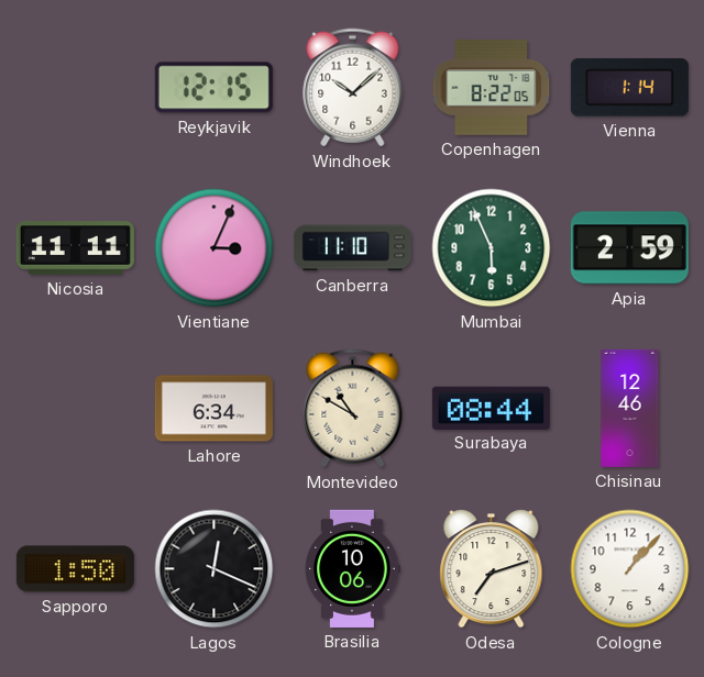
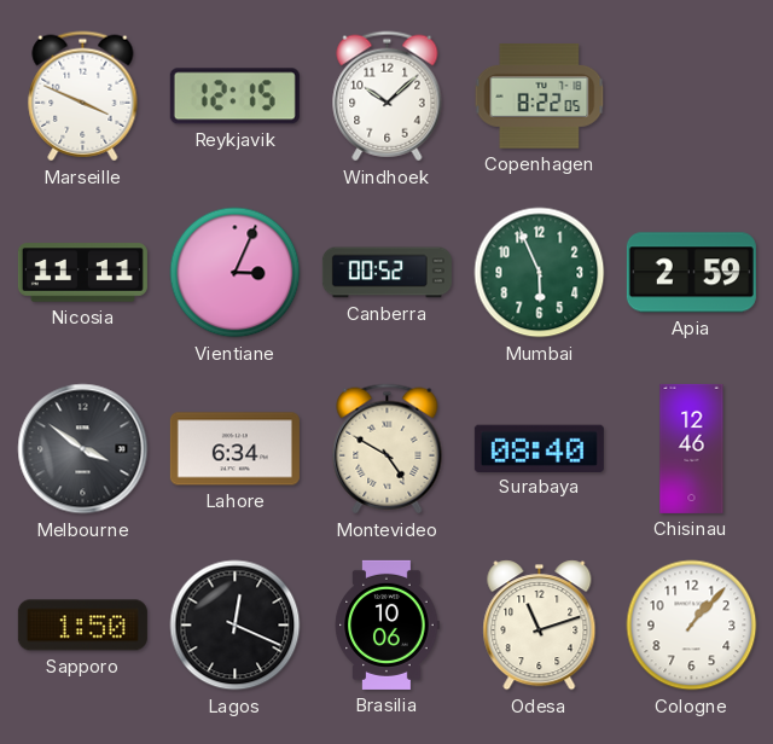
Marseille: none -> 3:49
Vienna: 1:14 -> none
Canberra: 11:10 -> 00:52
Melbourne: none -> 3:51
Montevideo: 10:50 -> 4:50
Surabaya: 08:44 -> 08:40
Odesa: 7:12 -> 11:12
